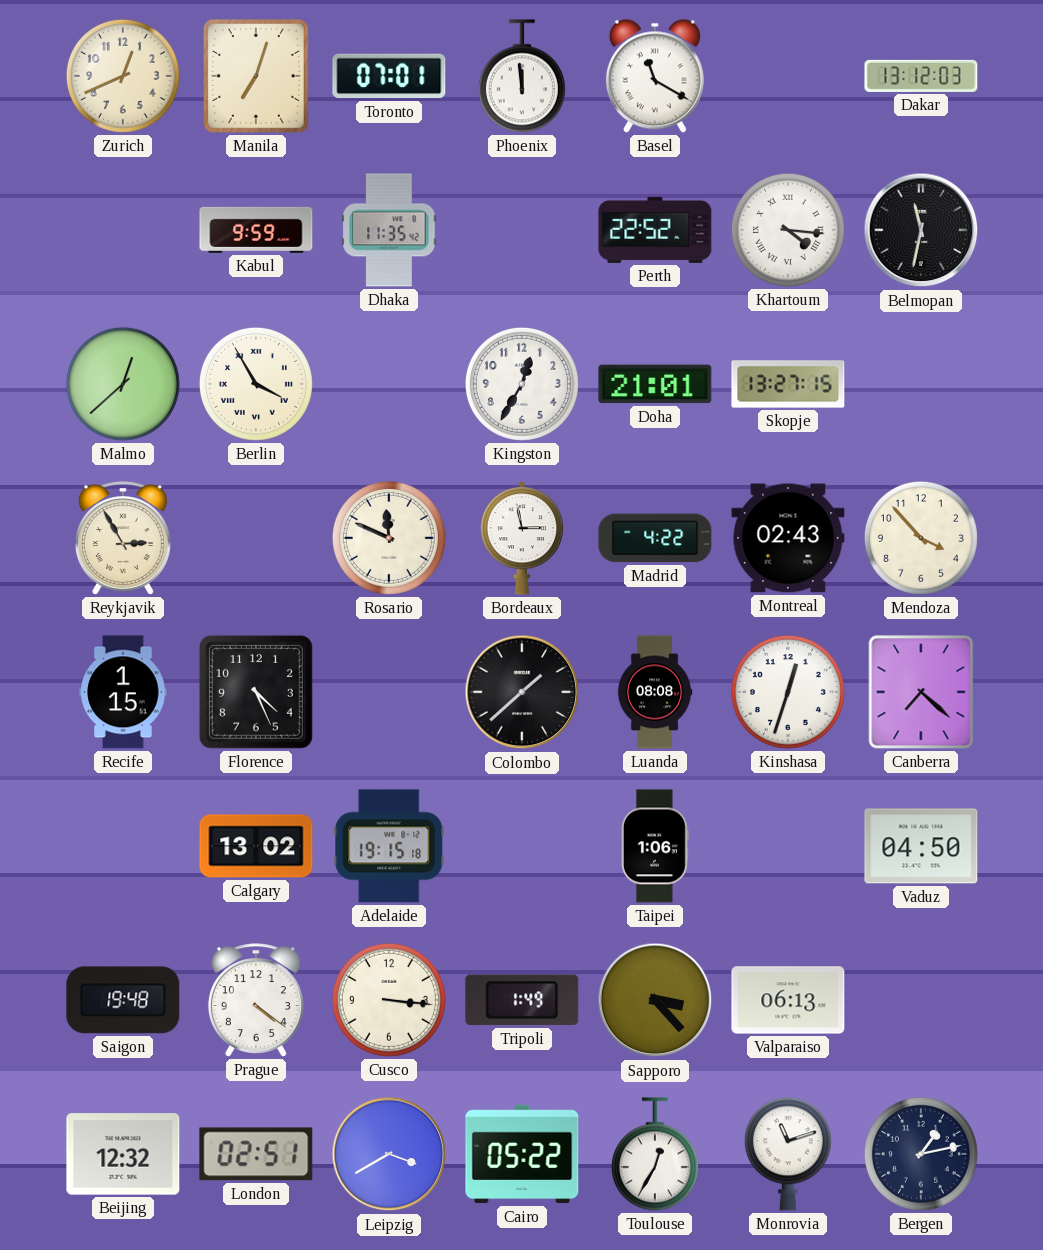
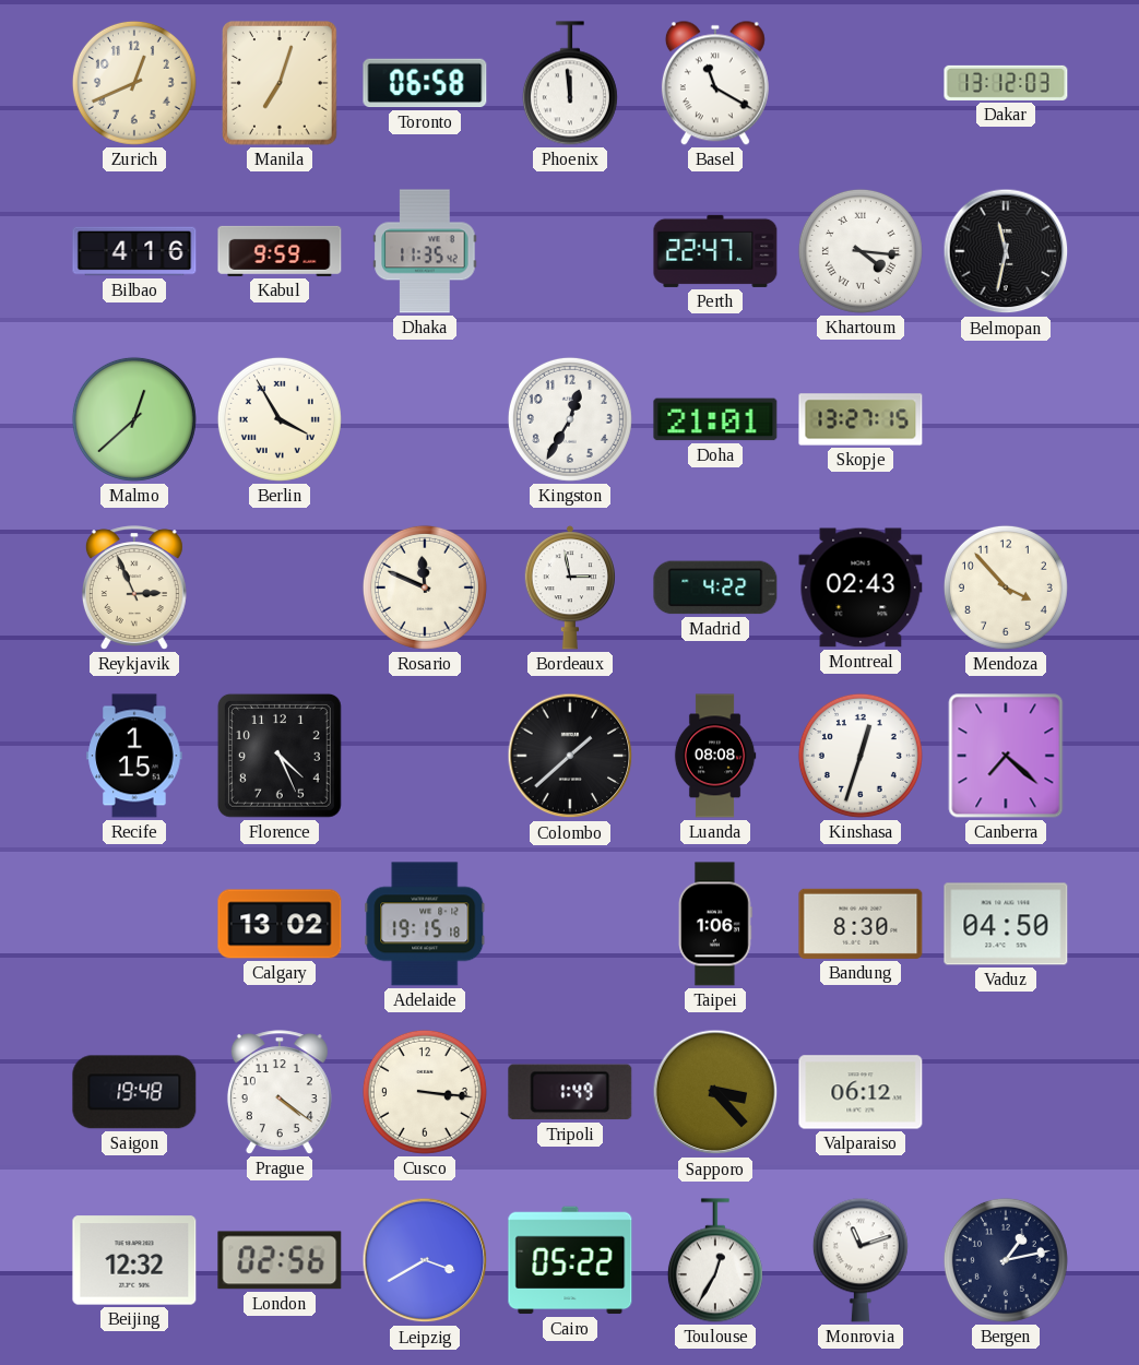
Toronto: 07:01 -> 06:58
Bilbao: none -> 4:16
Perth: 22:52 -> 22:47
Reykjavik: 2:55 -> 2:56
Bandung: none -> 8:30
Valparaiso: 06:13 -> 06:12
London: 02:51 -> 02:56
